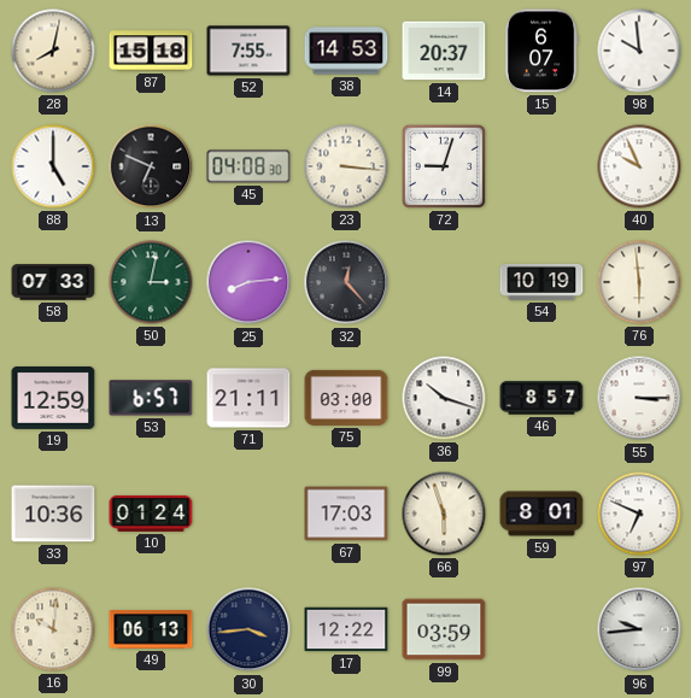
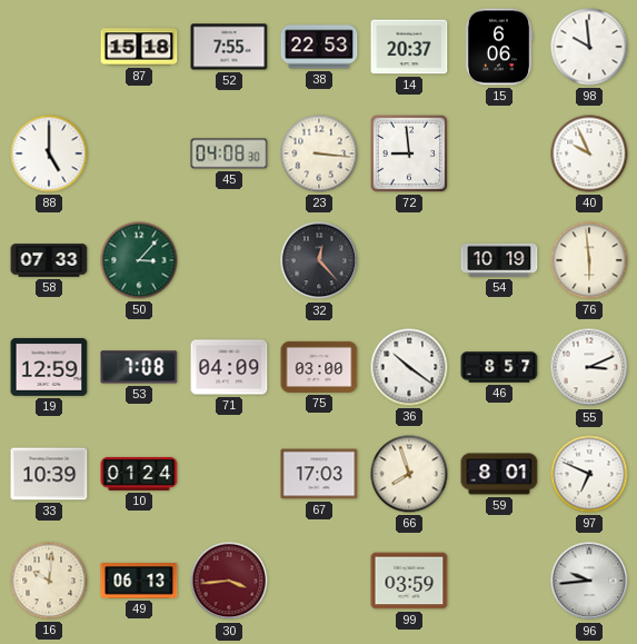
28: 8:02 -> none
38: 14:53 -> 22:53
15: 6:07 -> 6:06
13: 6:49 -> none
72: 9:03 -> 8:59
50: 3:02 -> 3:07
25: 8:14 -> none
53: 6:57 -> 7:08
71: 21:11 -> 04:09
36: 10:18 -> 10:21
55: 3:15 -> 3:11
33: 10:36 -> 10:39
66: 5:57 -> 7:57
30 dial: navy -> burgundy
17: 12:22 -> none
